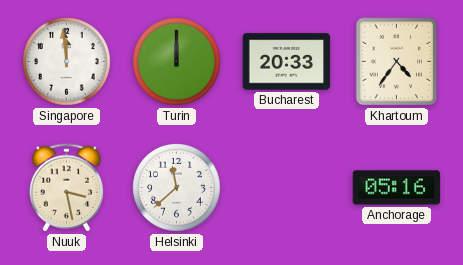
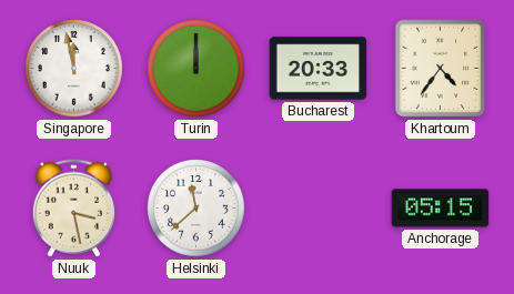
Singapore: 11:59 -> 11:58
Anchorage: 05:16 -> 05:15
